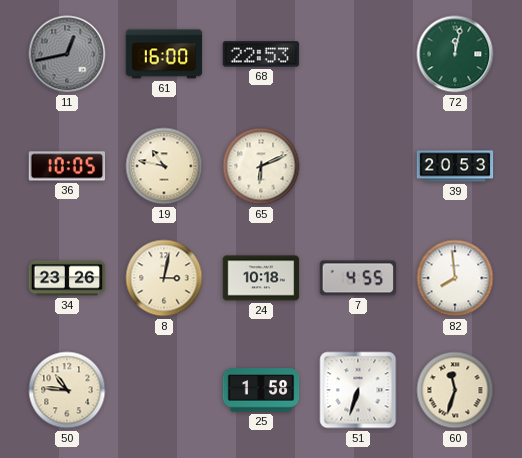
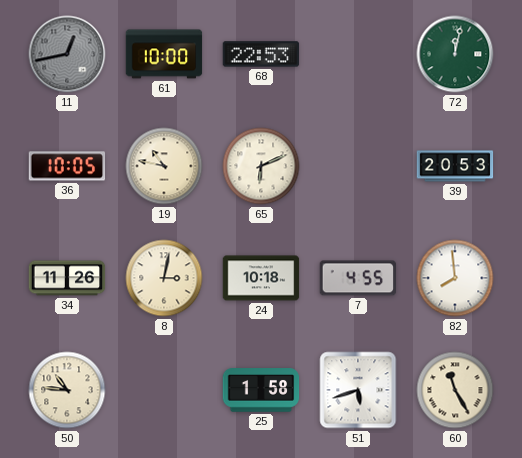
61: 16:00 -> 10:00
34: 23:26 -> 11:26
51: 6:33 -> 5:42
60: 11:33 -> 11:25
